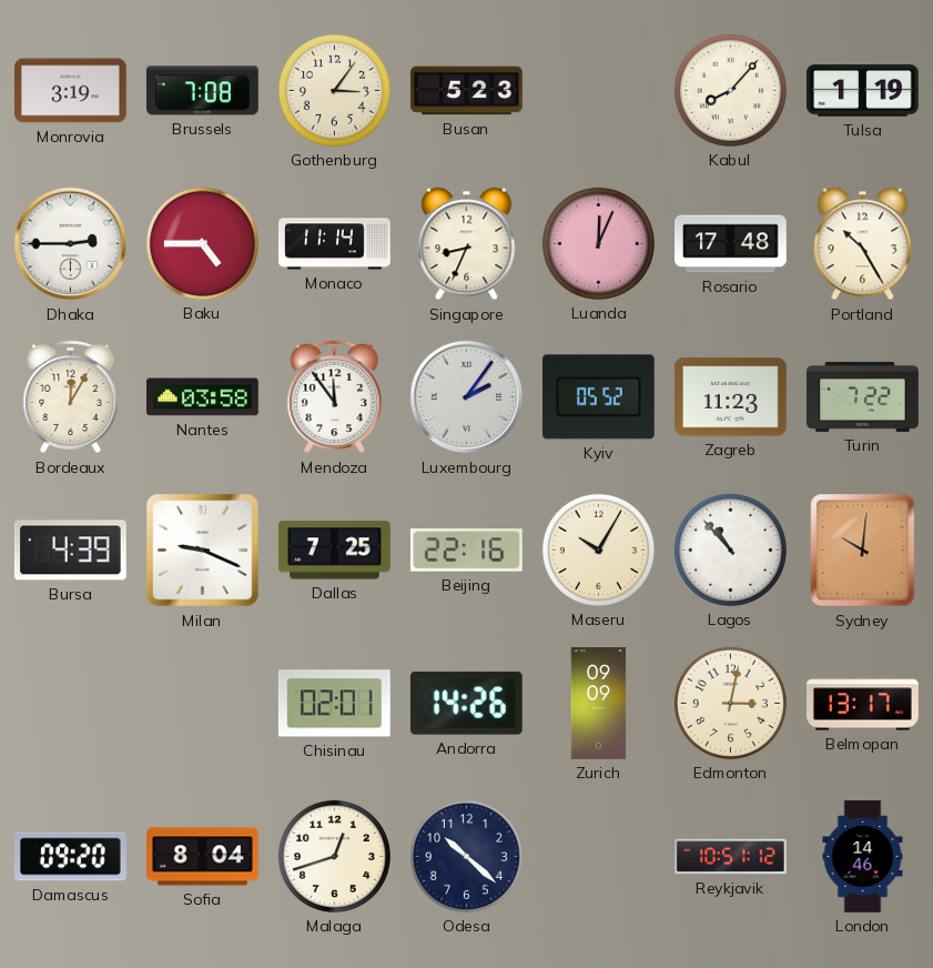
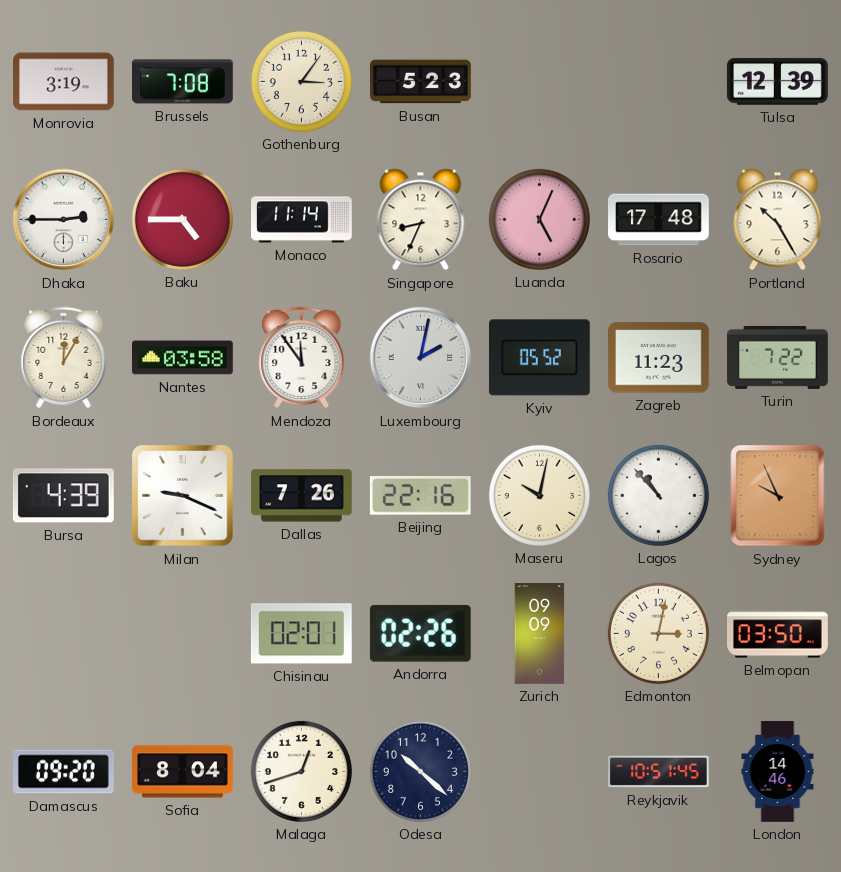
Kabul: 8:07 -> none
Tulsa: 1:19 -> 12:39
Luanda: 12:04 -> 5:04
Luxembourg: 2:06 -> 2:02
Dallas: 7:25 -> 7:26
Maseru: 10:05 -> 10:02
Sydney: 10:01 -> 9:56
Andorra: 14:26 -> 02:26
Belmopan: 13:17 -> 03:50
Reykjavik: 10:51:12 -> 10:51:45
